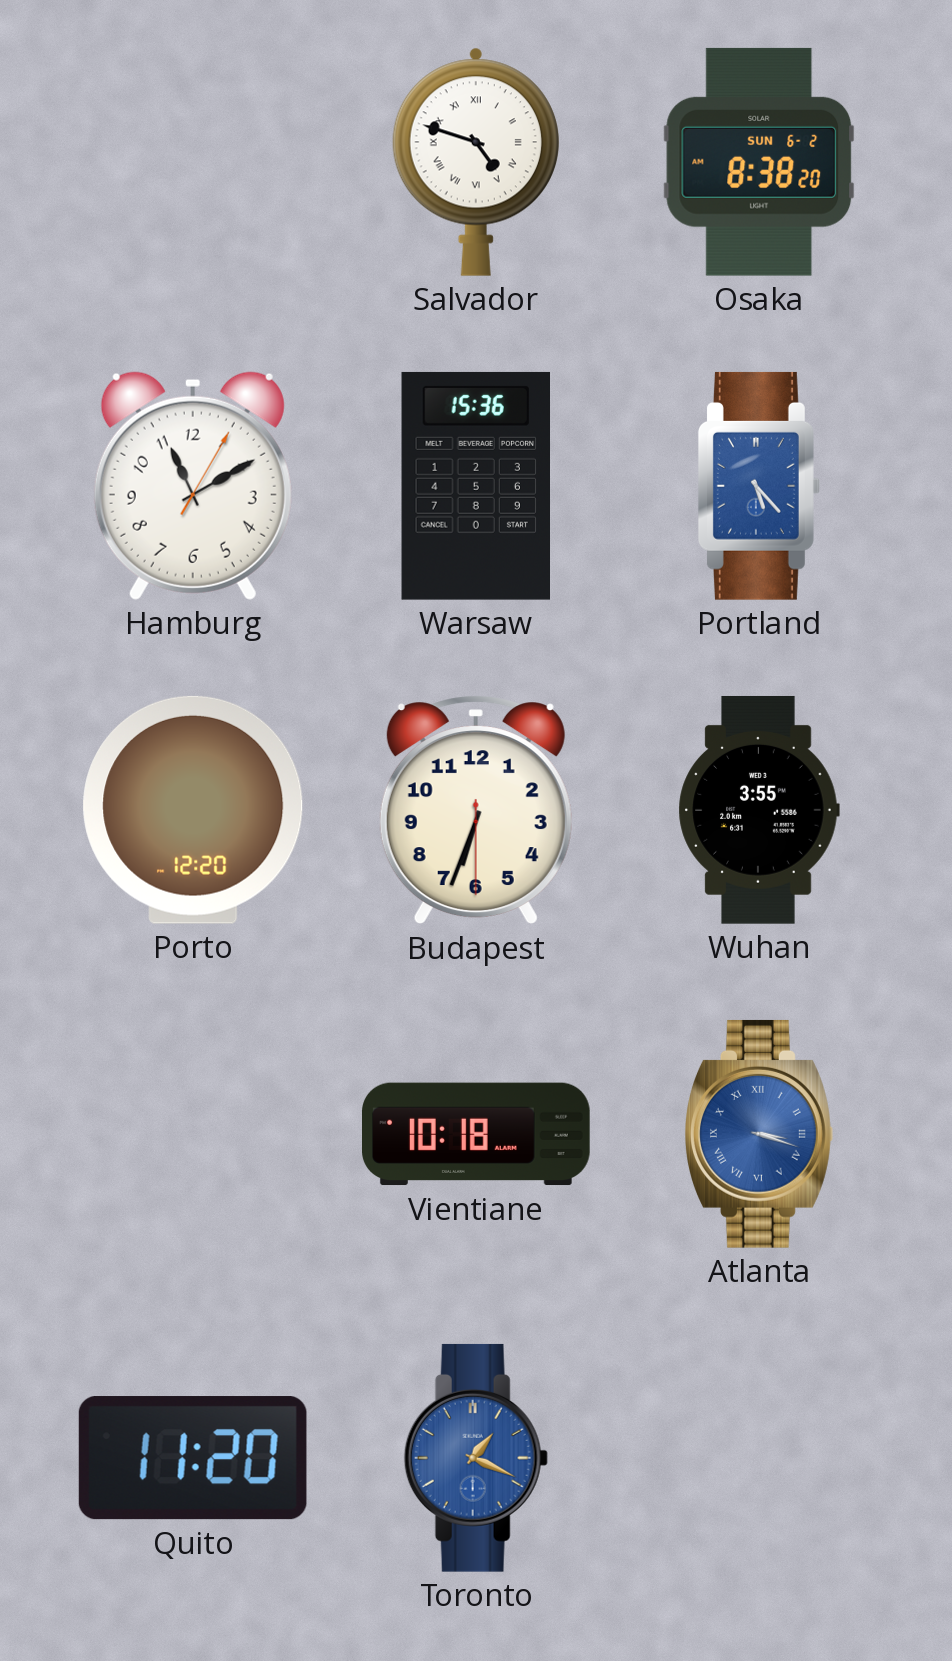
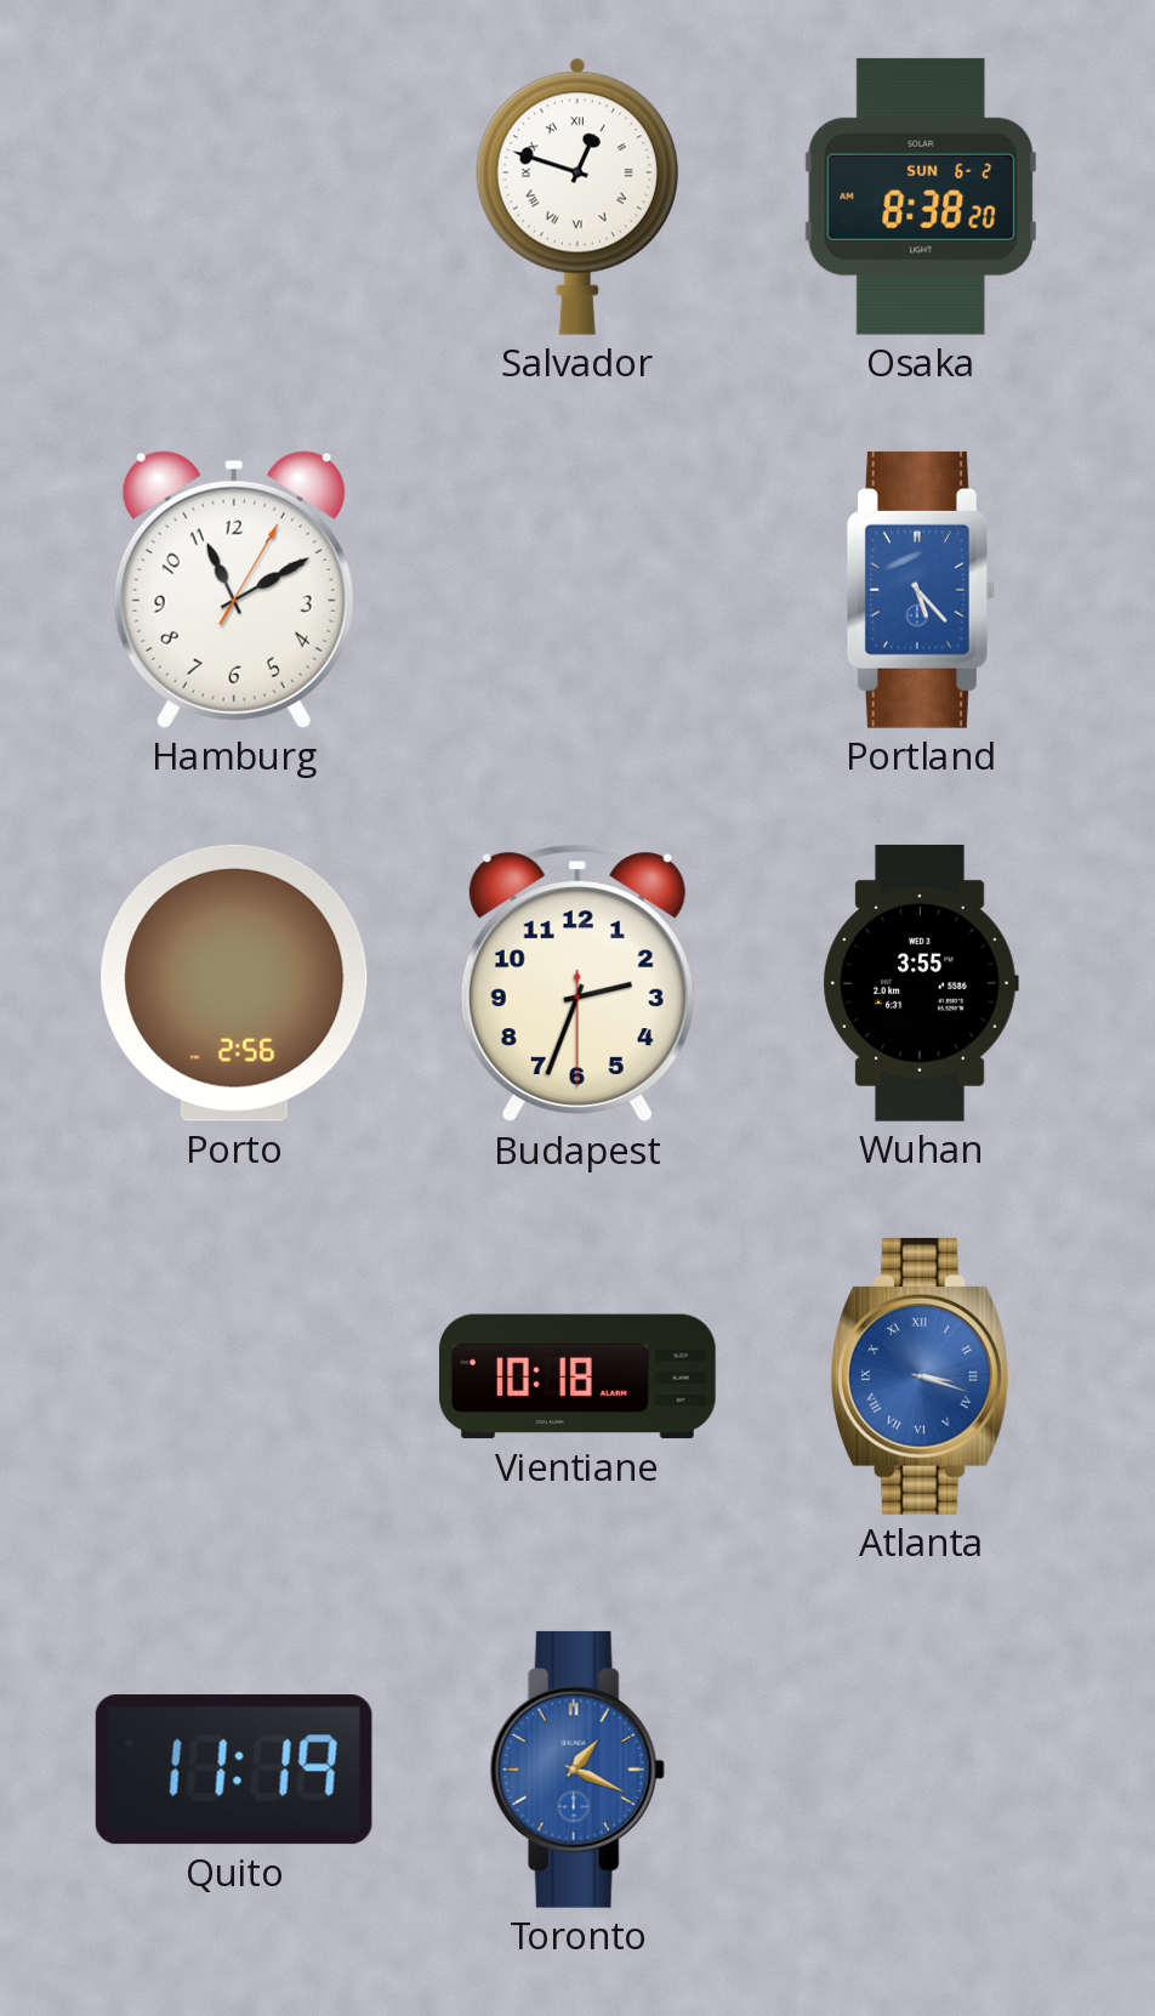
Salvador: 4:48 -> 12:48
Warsaw: 15:36 -> none
Porto: 12:20 -> 2:56
Budapest: 6:33 -> 2:33
Quito: 11:20 -> 11:19
